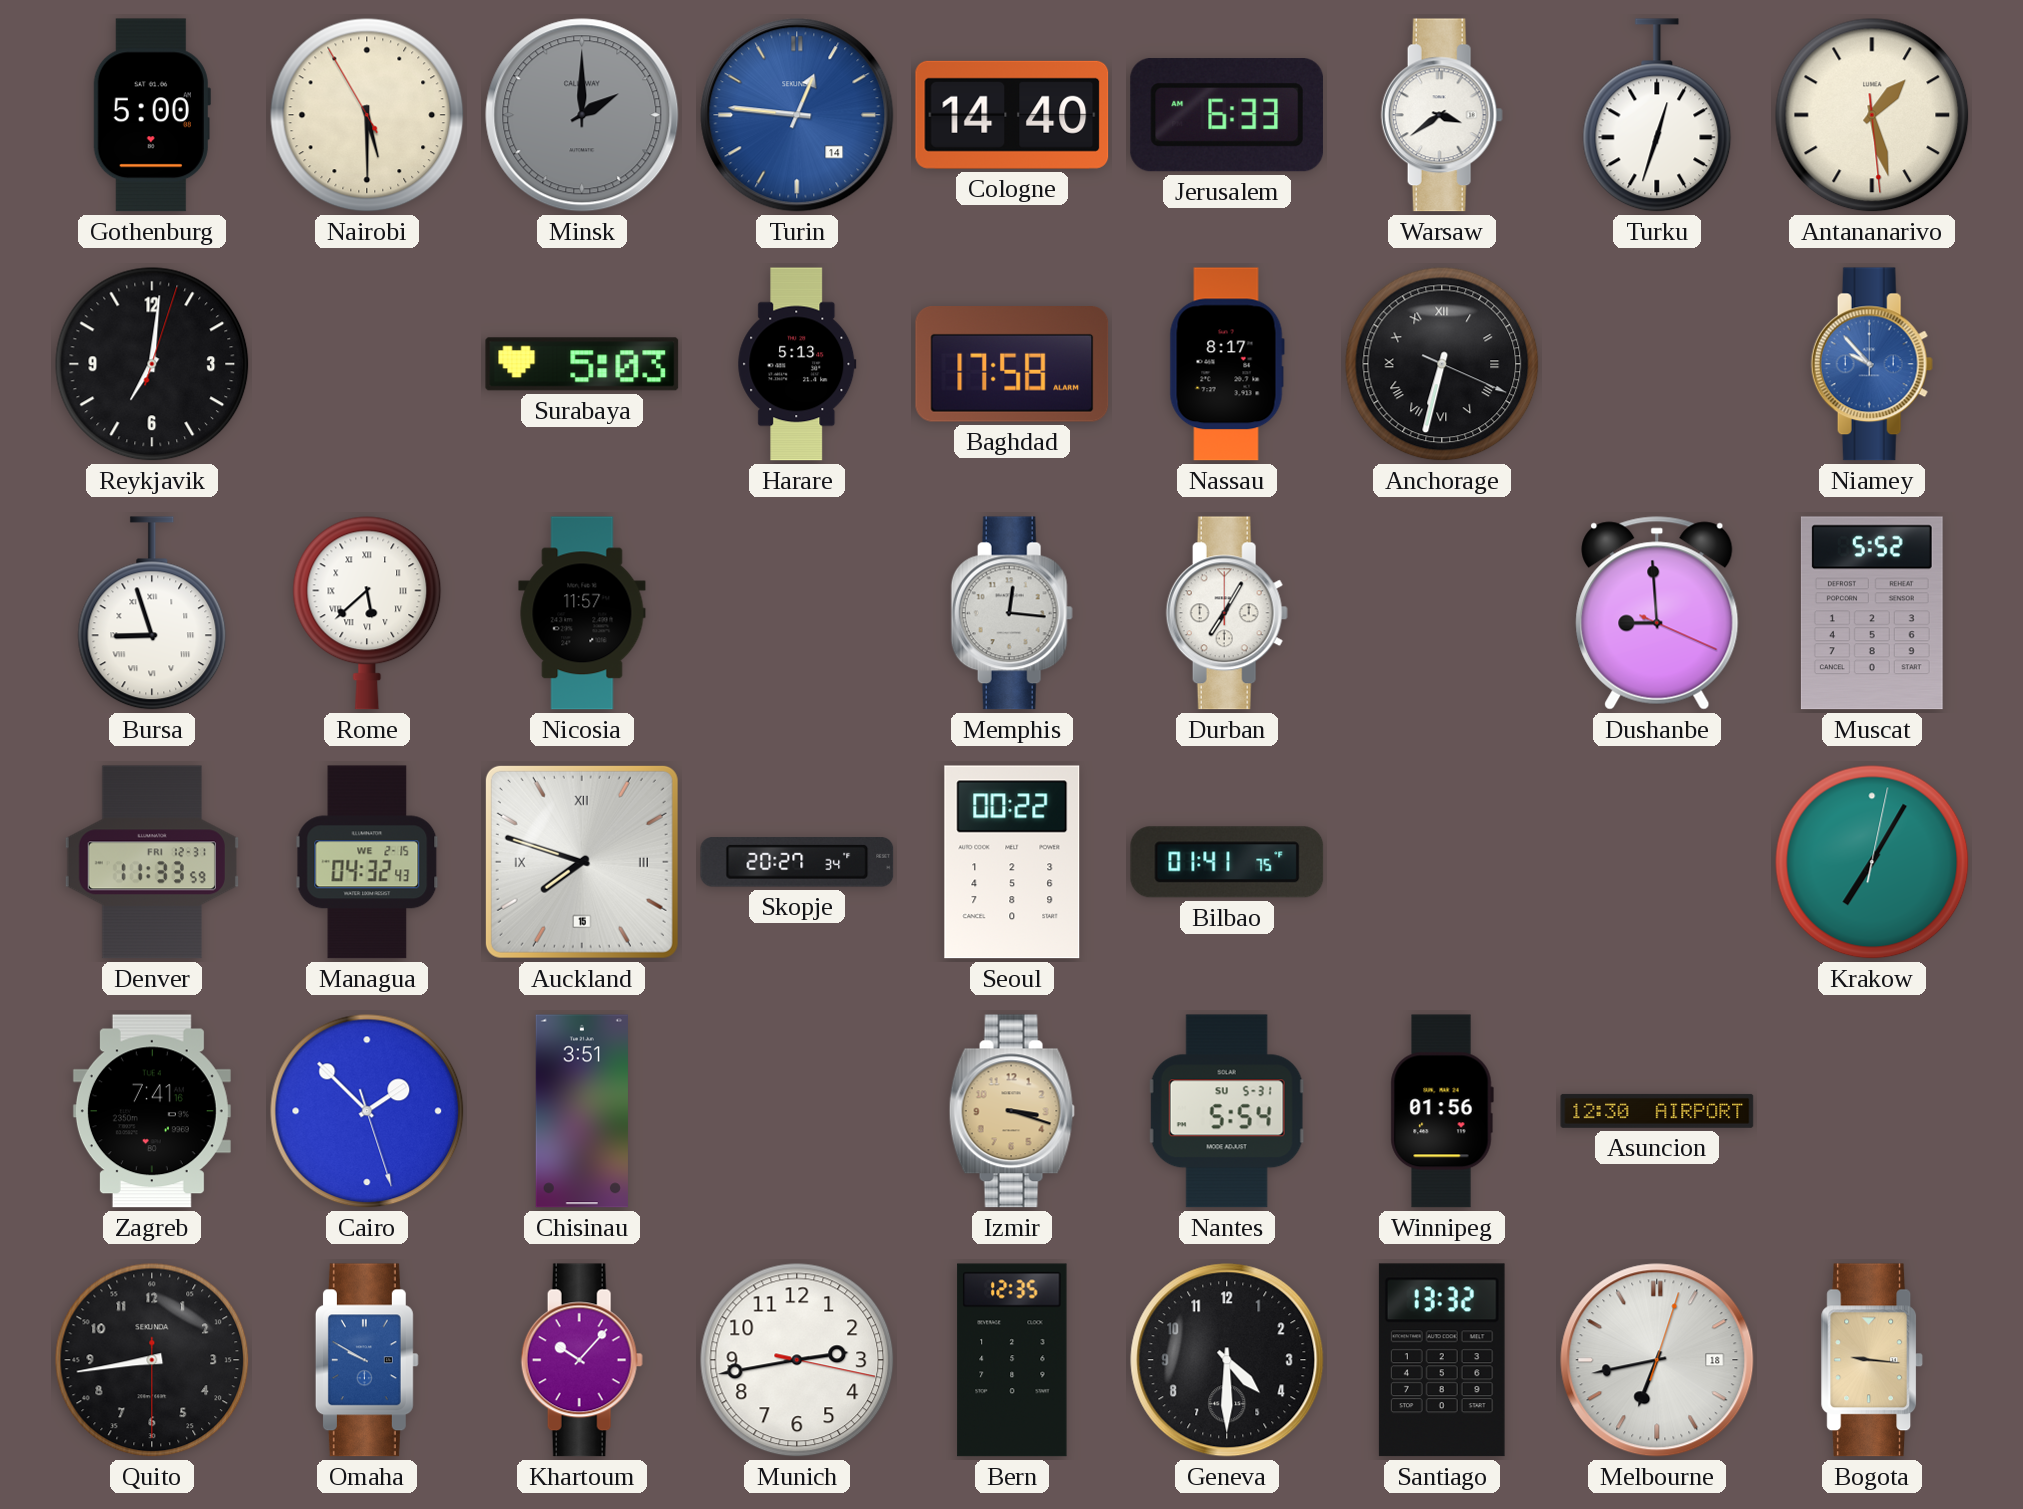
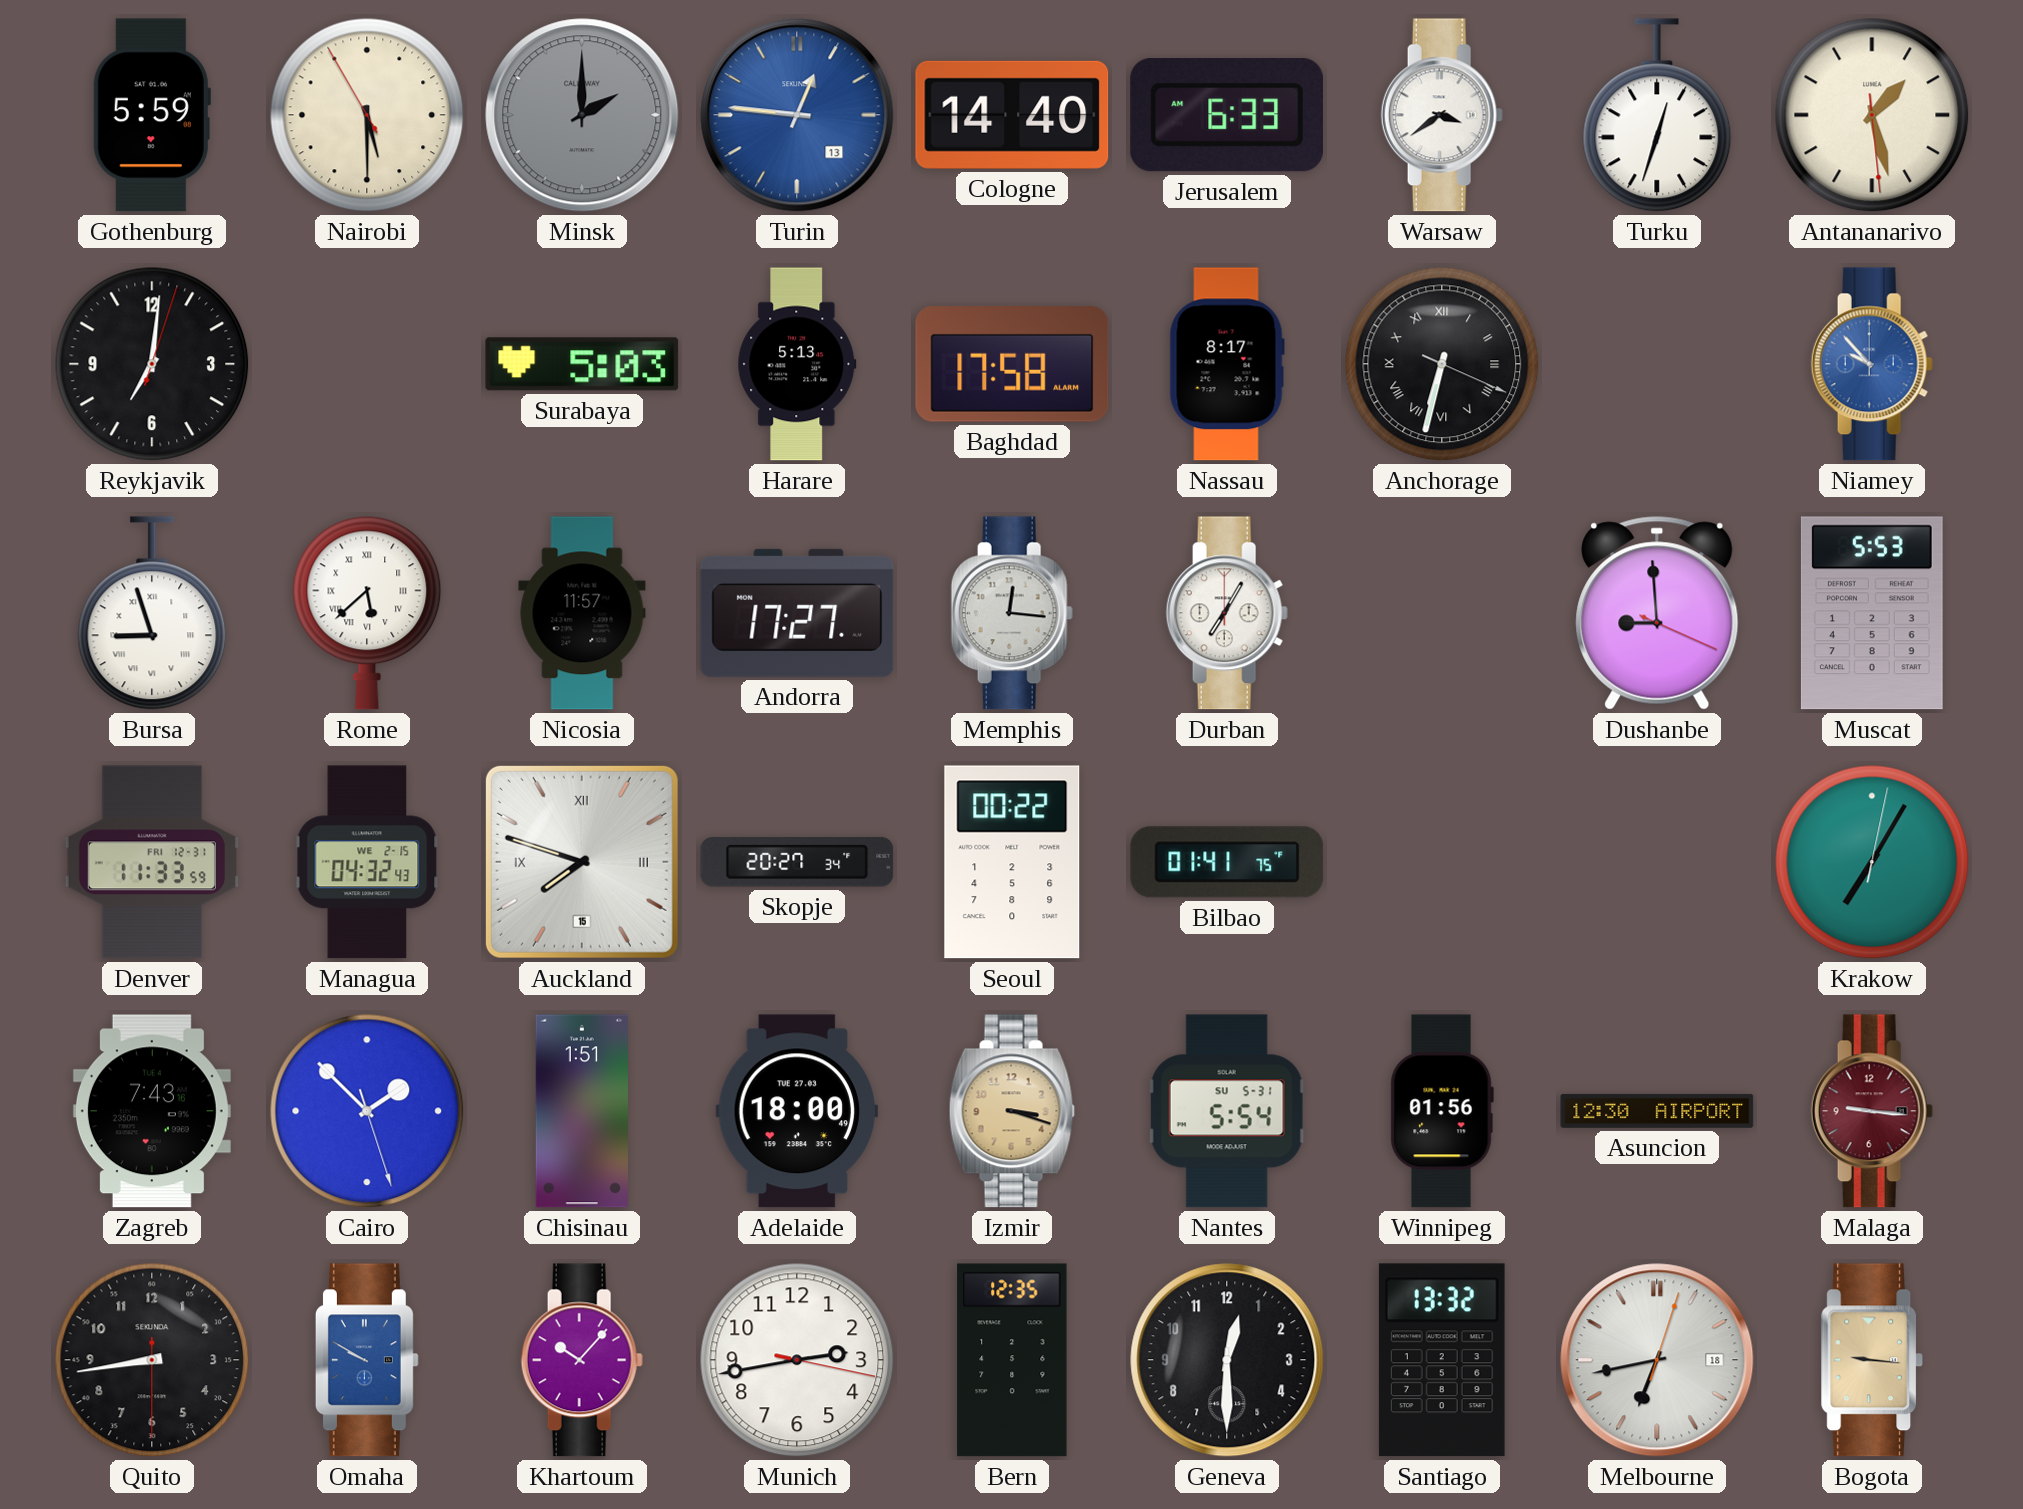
Gothenburg: 5:00 -> 5:59
Turin date: 14 -> 13
Andorra: none -> 17:27
Muscat: 5:52 -> 5:53
Zagreb: 7:41 -> 7:43
Chisinau: 3:51 -> 1:51
Adelaide: none -> 18:00
Malaga: none -> 9:16
Geneva: 4:30 -> 12:30
